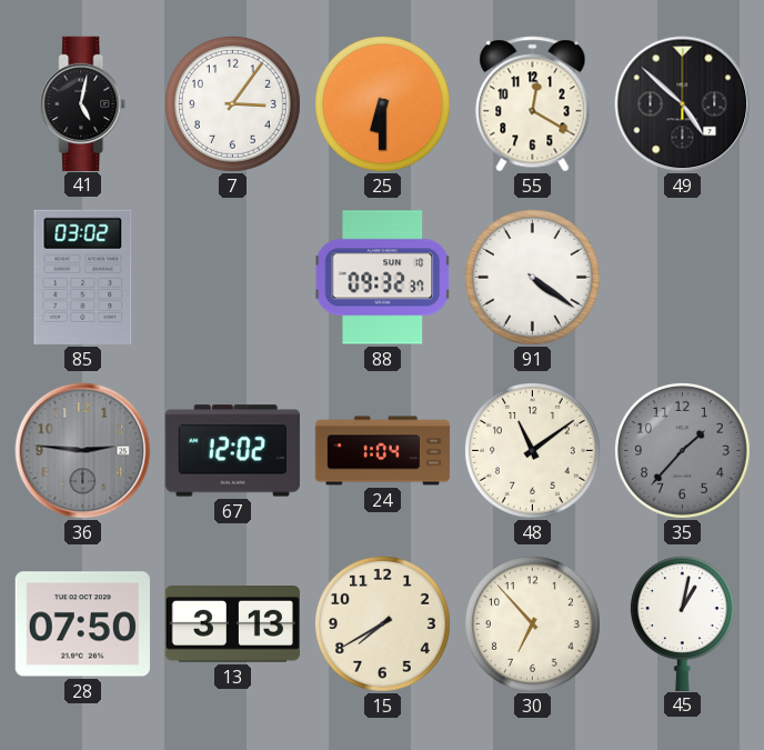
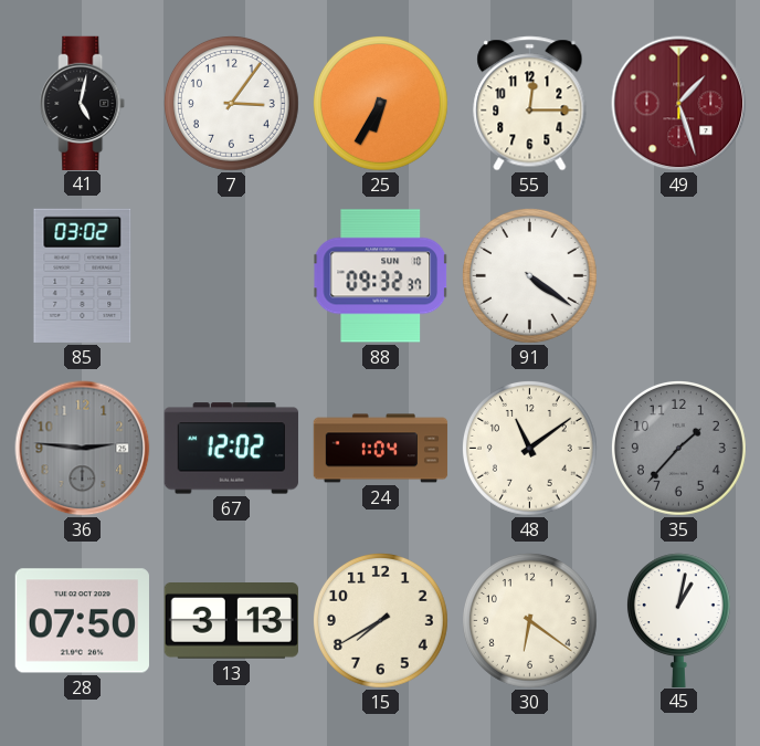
25: 6:30 -> 6:35
55: 12:20 -> 12:15
49: 4:52 -> 1:27
49 dial: black -> burgundy
30: 6:53 -> 6:21
